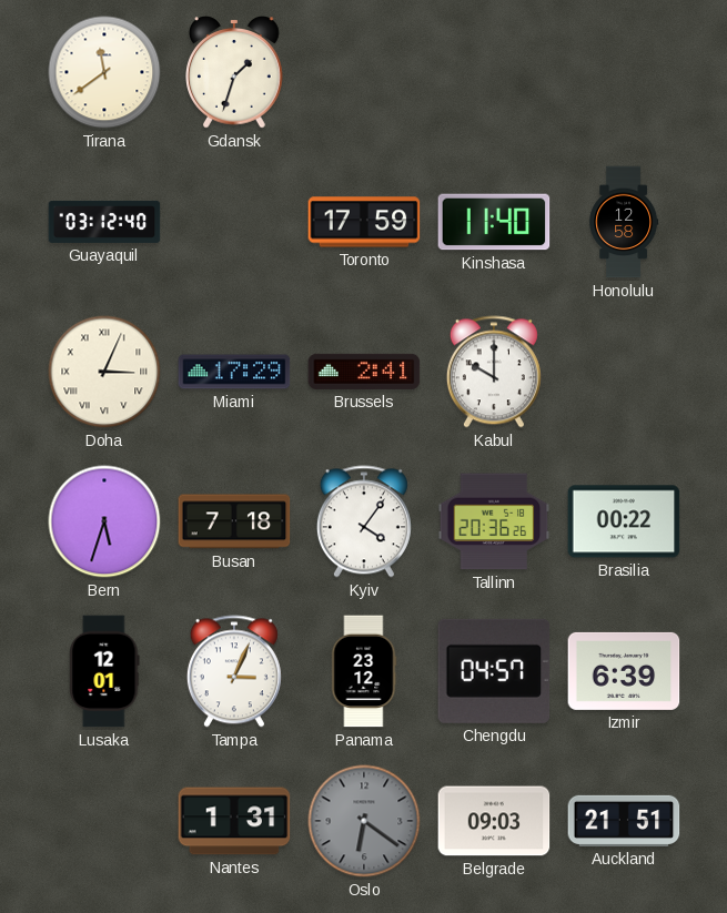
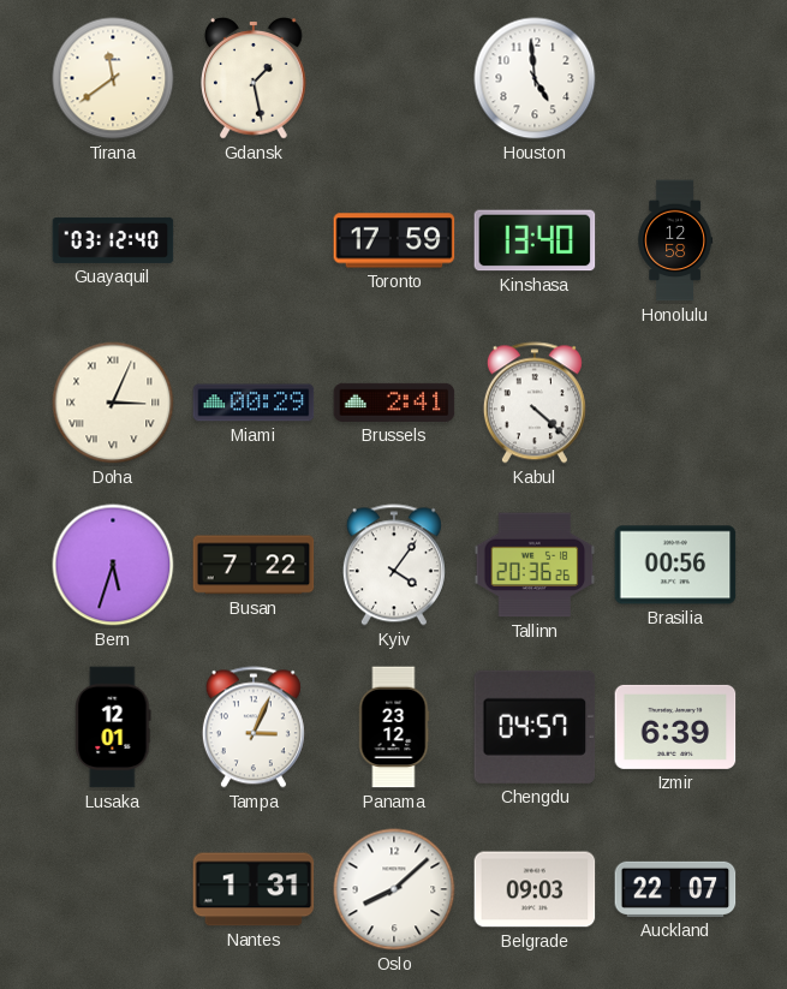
Gdansk: 1:33 -> 1:28
Houston: none -> 4:59
Kinshasa: 11:40 -> 13:40
Miami: 17:29 -> 00:29
Kabul: 10:00 -> 4:22
Busan: 7:18 -> 7:22
Brasilia: 00:22 -> 00:56
Oslo: 6:21 -> 8:08
Oslo dial: grey -> white
Auckland: 21:51 -> 22:07
